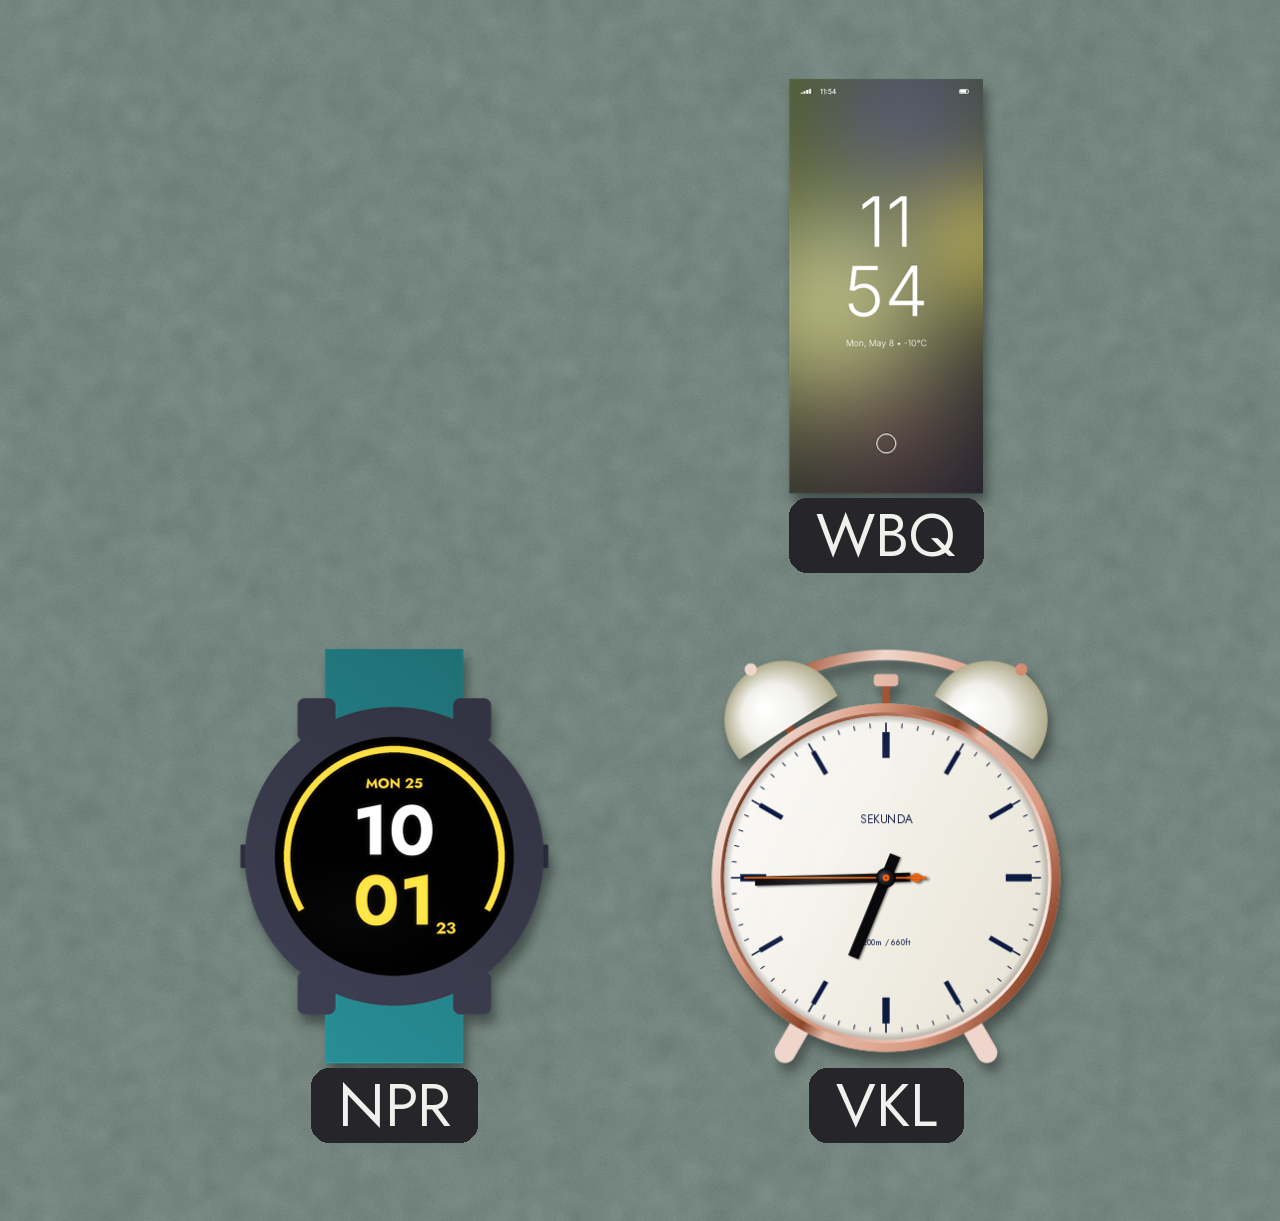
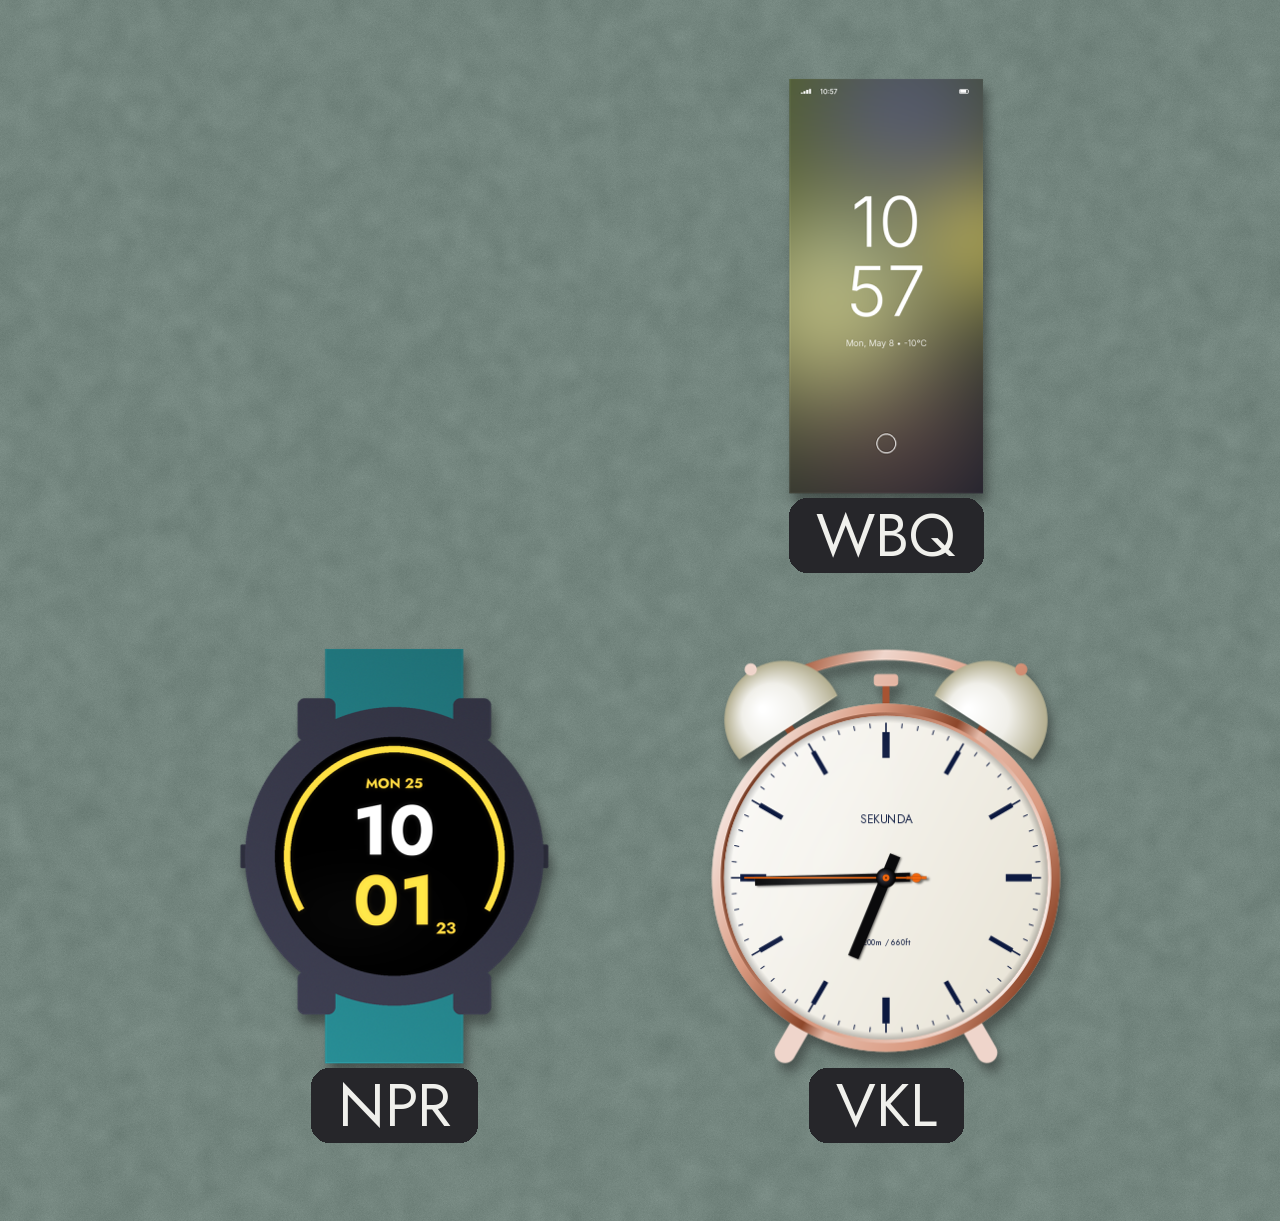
WBQ: 11:54 -> 10:57
